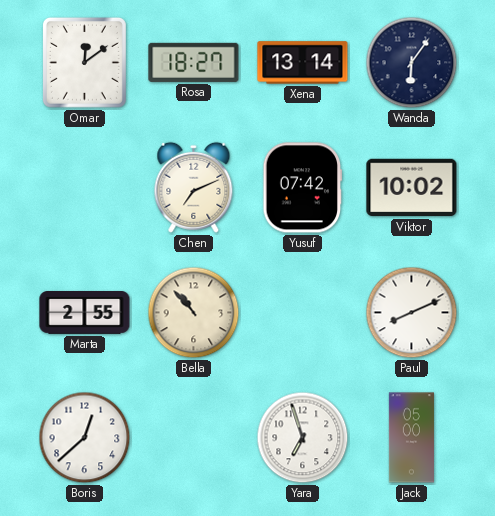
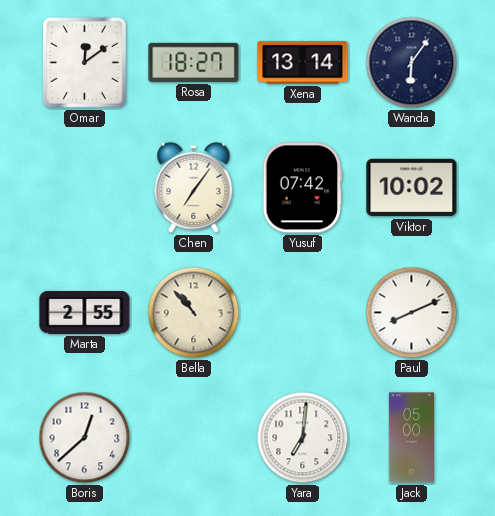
Chen: 7:11 -> 7:06
Yara: 6:57 -> 7:01
